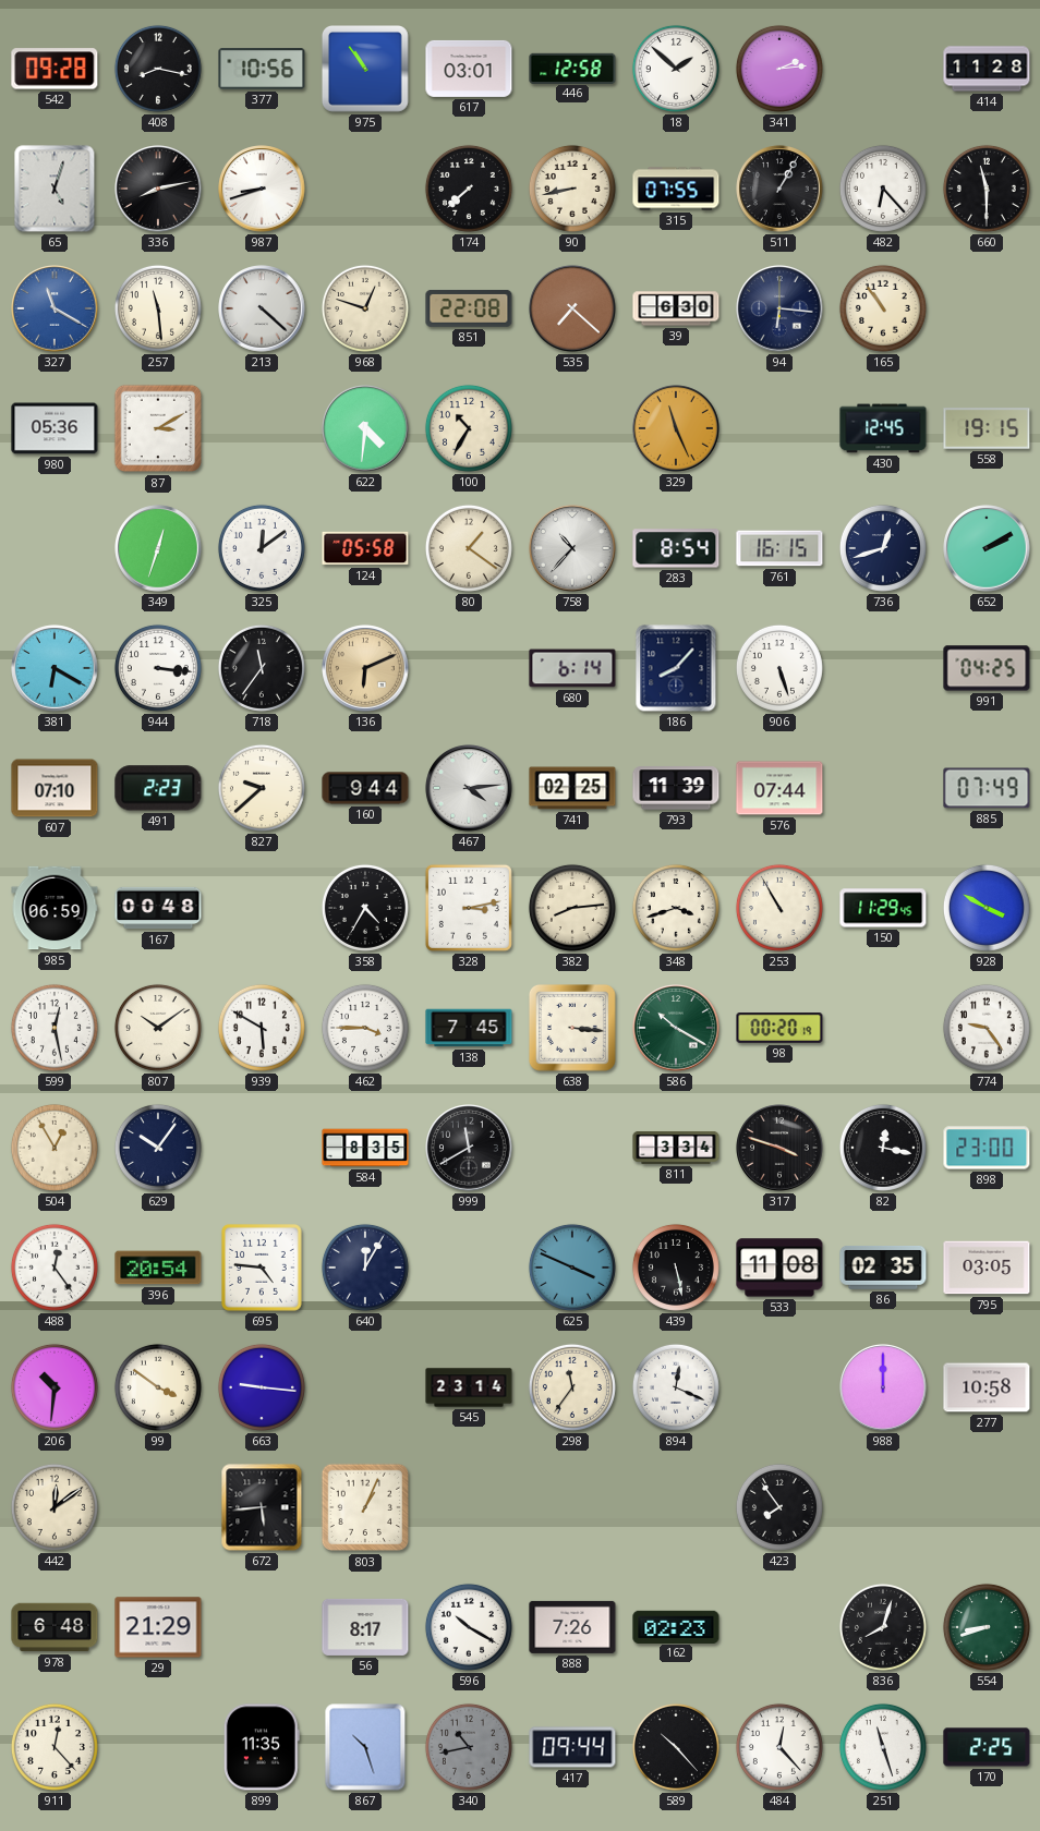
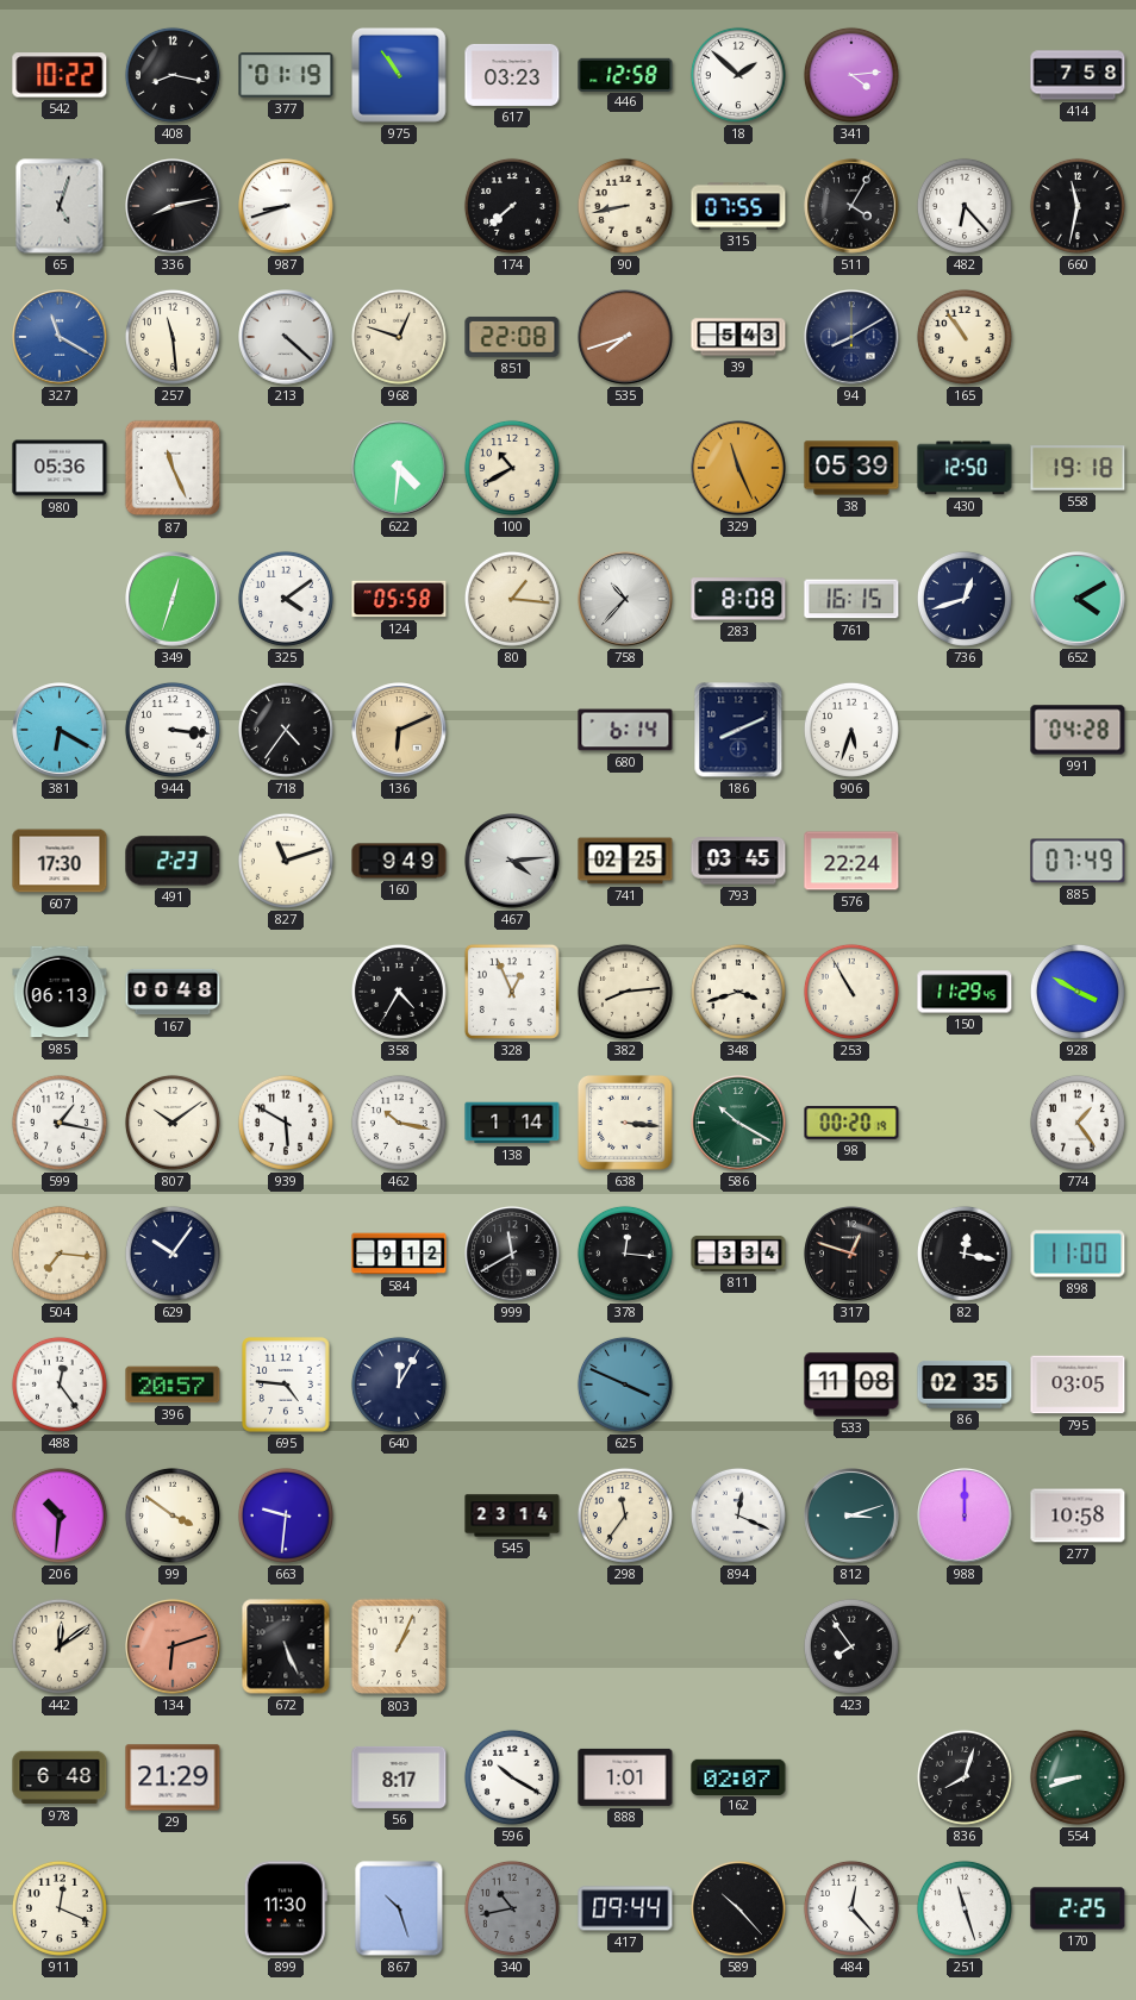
542: 09:28 -> 10:22
377: 10:56 -> 01:19
617: 03:01 -> 03:23
341: 2:14 -> 4:14
414: 11:28 -> 7:58
511: 1:05 -> 4:05
660: 11:30 -> 11:32
535: 7:22 -> 7:42
39: 6:30 -> 5:43
94: 6:16 -> 8:10
87: 3:10 -> 11:26
100: 10:35 -> 10:40
38: none -> 05:39
430: 12:45 -> 12:50
558: 19:15 -> 19:18
325: 12:09 -> 4:09
80: 1:21 -> 1:16
283: 8:54 -> 8:08
652: 2:10 -> 4:10
718: 11:36 -> 4:36
186: 8:07 -> 8:11
906: 5:27 -> 5:33
991: 04:25 -> 04:28
607: 07:10 -> 17:30
827: 9:38 -> 11:12
160: 9:44 -> 9:49
793: 11:39 -> 03:45
576: 07:44 -> 22:24
985: 06:59 -> 06:13
328: 3:13 -> 12:56
599: 12:28 -> 1:17
462: 3:45 -> 10:17
138: 7:45 -> 1:14
774: 9:24 -> 1:24
504: 12:55 -> 7:16
584: 8:35 -> 9:12
378: none -> 12:16
317: 3:48 -> 12:48
898: 23:00 -> 11:00
396: 20:54 -> 20:57
439: 5:28 -> none
663: 9:16 -> 9:31
812: none -> 3:12
134: none -> 6:12
672: 5:44 -> 5:26
888: 7:26 -> 1:01
162: 02:23 -> 02:07
911: 12:23 -> 12:19
899: 11:35 -> 11:30
